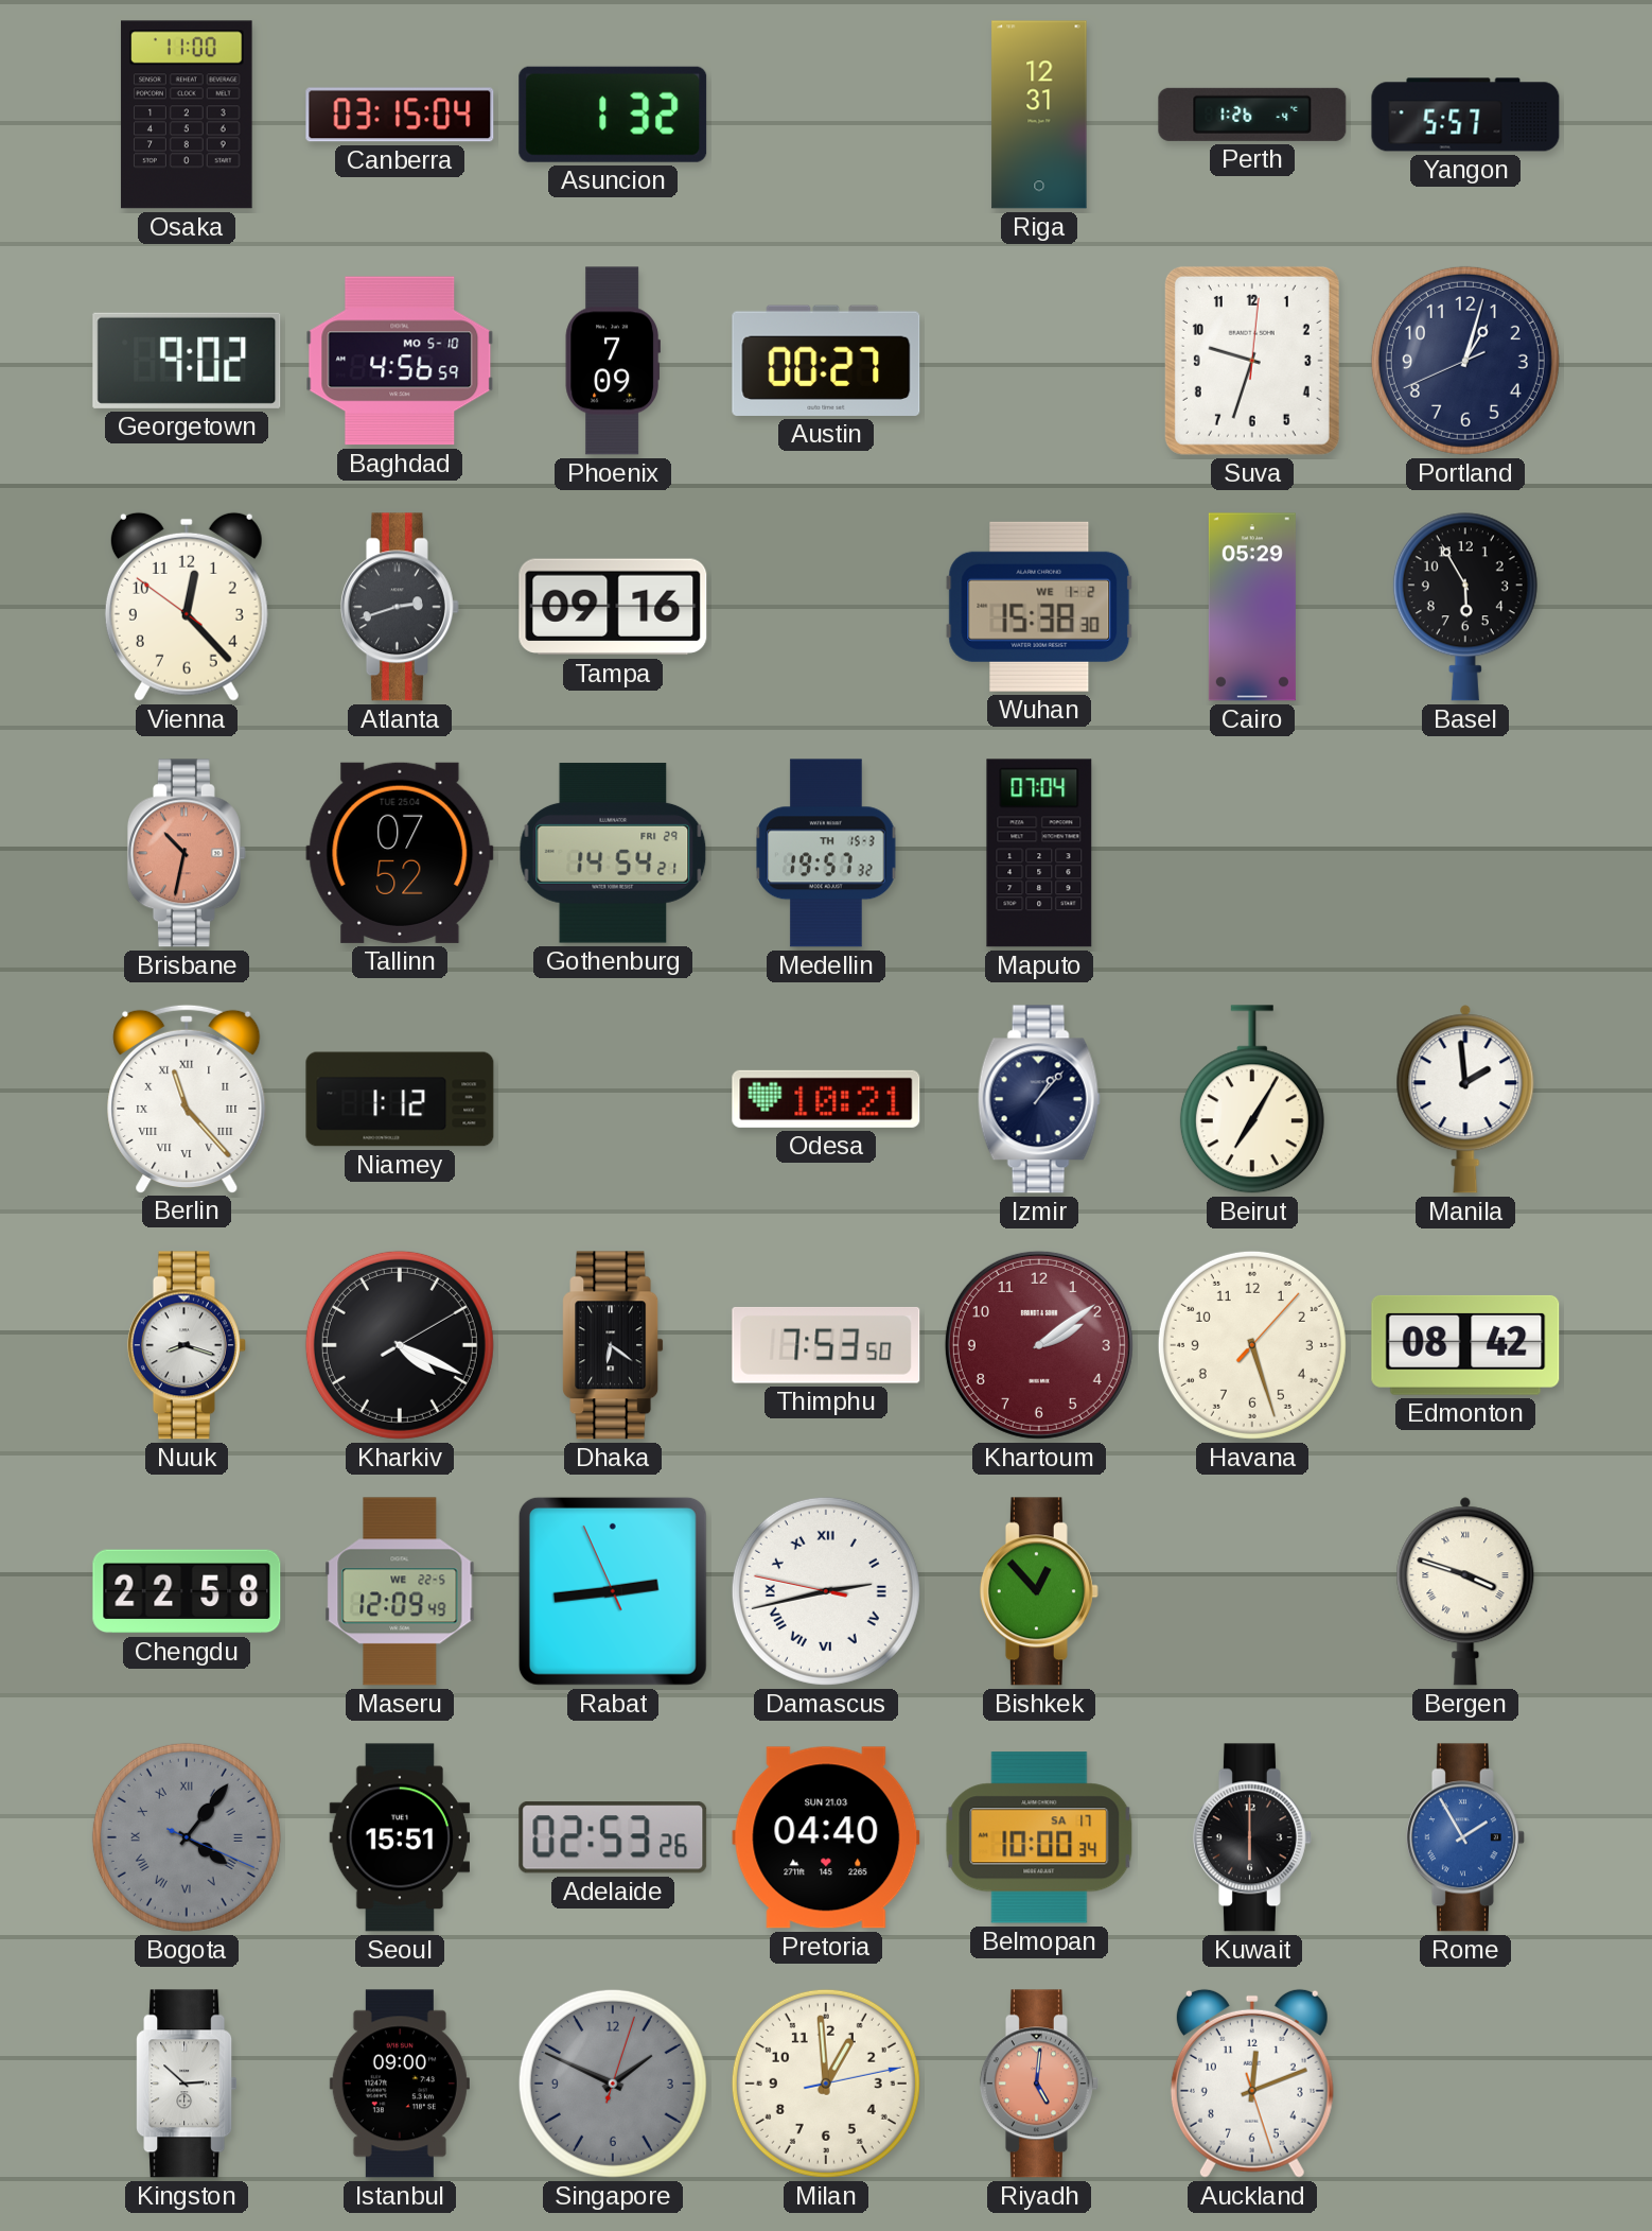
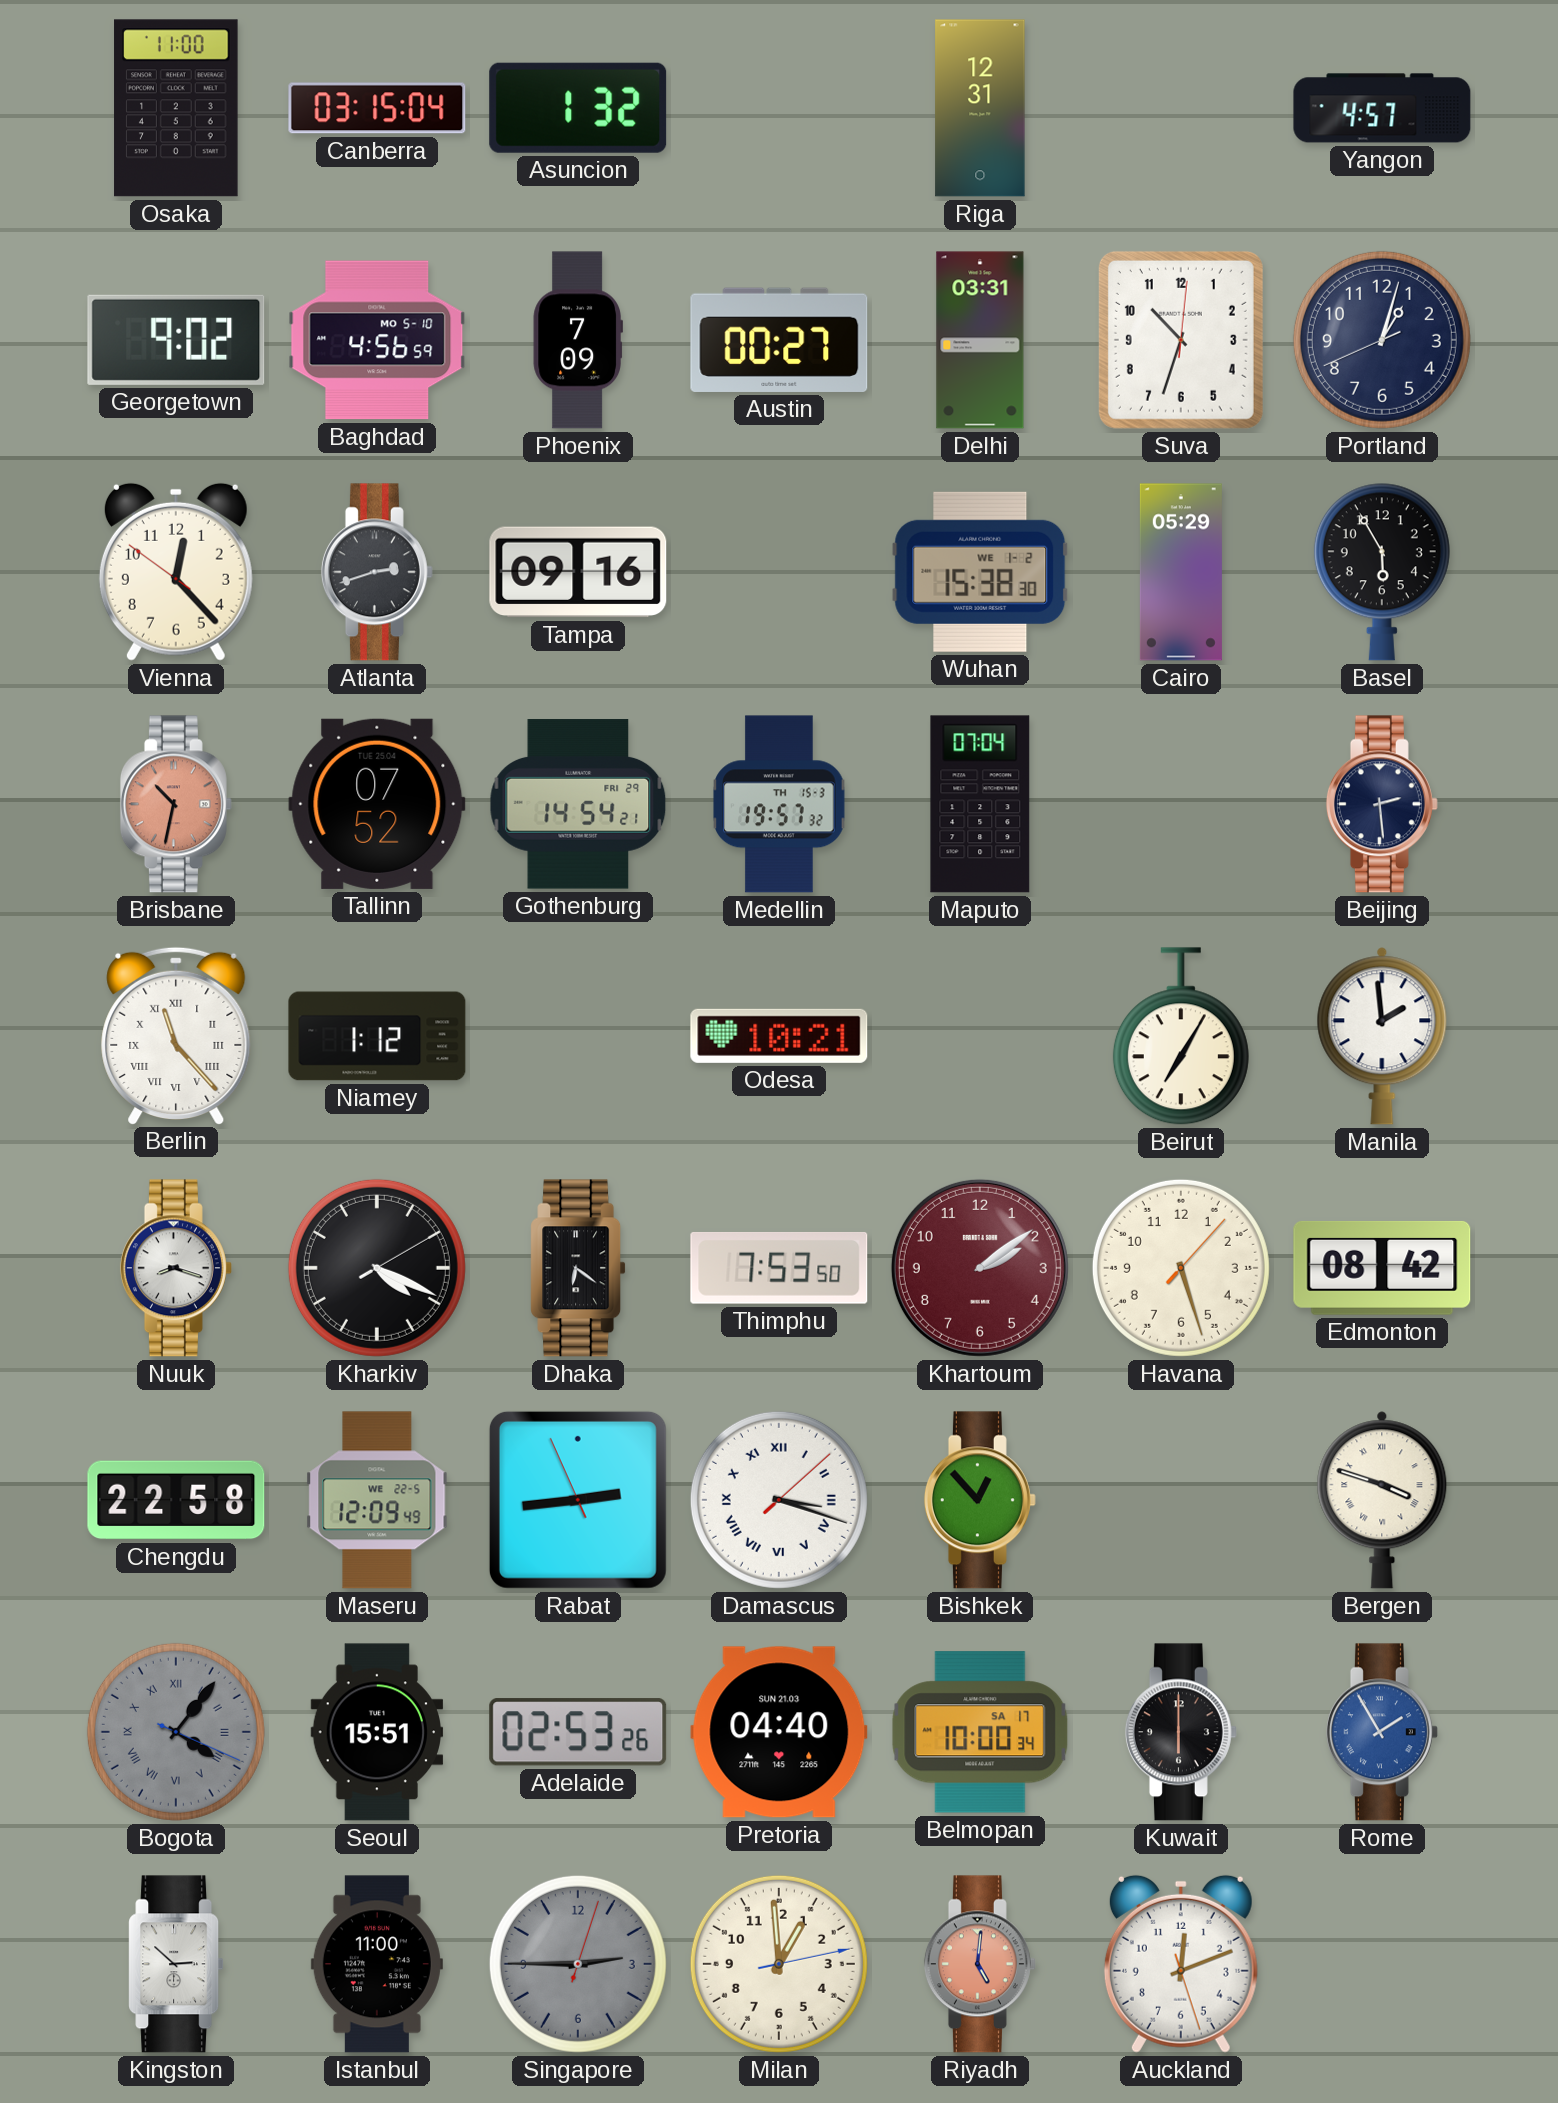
Perth: 1:26 -> none
Yangon: 5:57 -> 4:57
Delhi: none -> 03:31
Suva: 9:33 -> 10:33
Beijing: none -> 2:29
Izmir: 1:07 -> none
Damascus: 2:42 -> 3:18
Istanbul: 09:00 -> 11:00
Singapore: 1:49 -> 2:45
